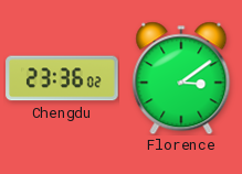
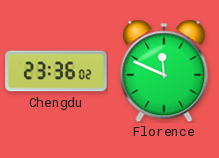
Florence: 3:09 -> 11:49
